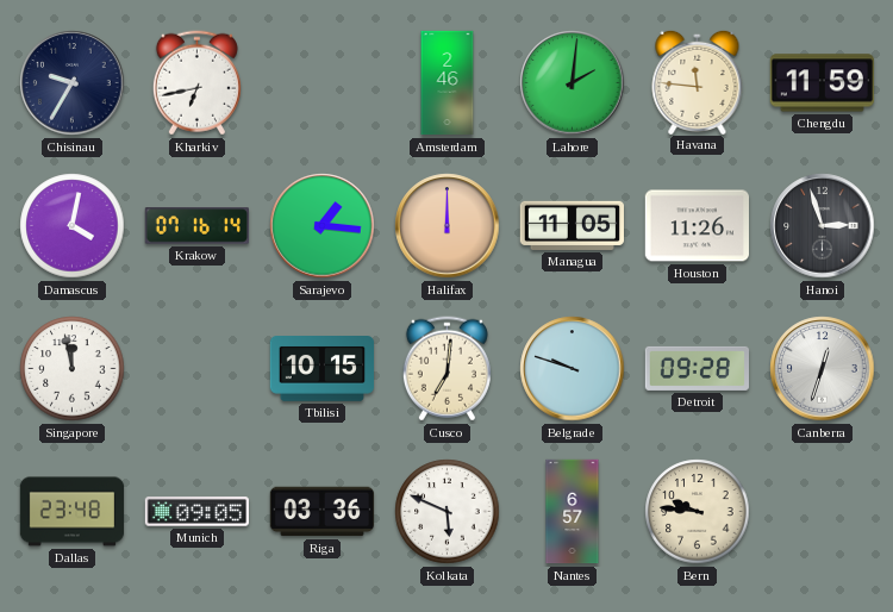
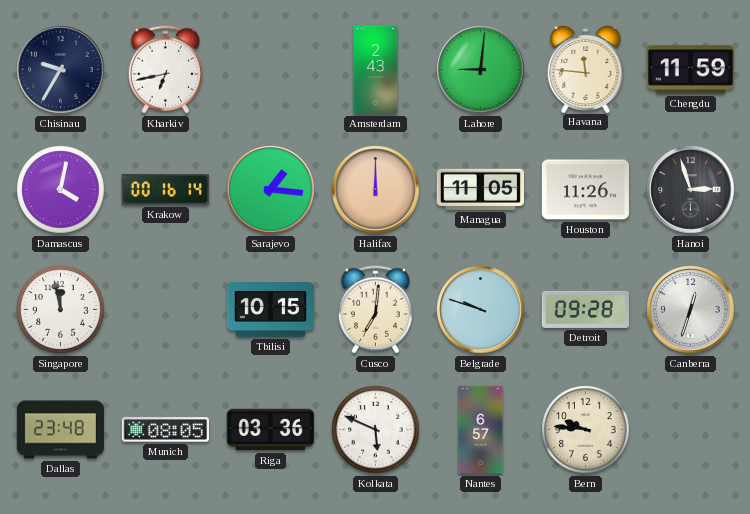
Amsterdam: 2:46 -> 2:43
Lahore: 2:01 -> 9:01
Krakow: 07:16 -> 00:16
Munich: 09:05 -> 08:05
